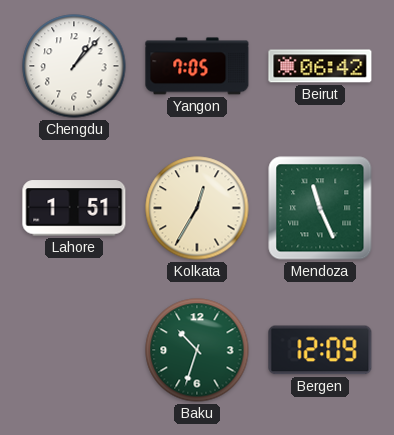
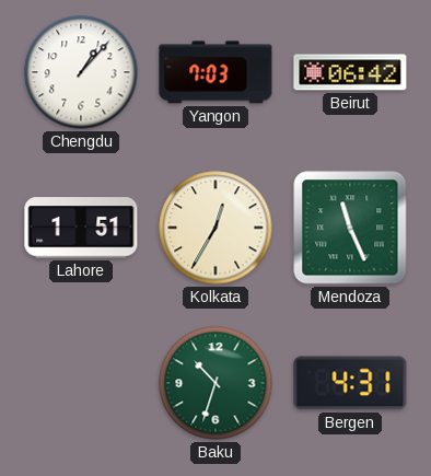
Yangon: 7:05 -> 7:03
Bergen: 12:09 -> 4:31
